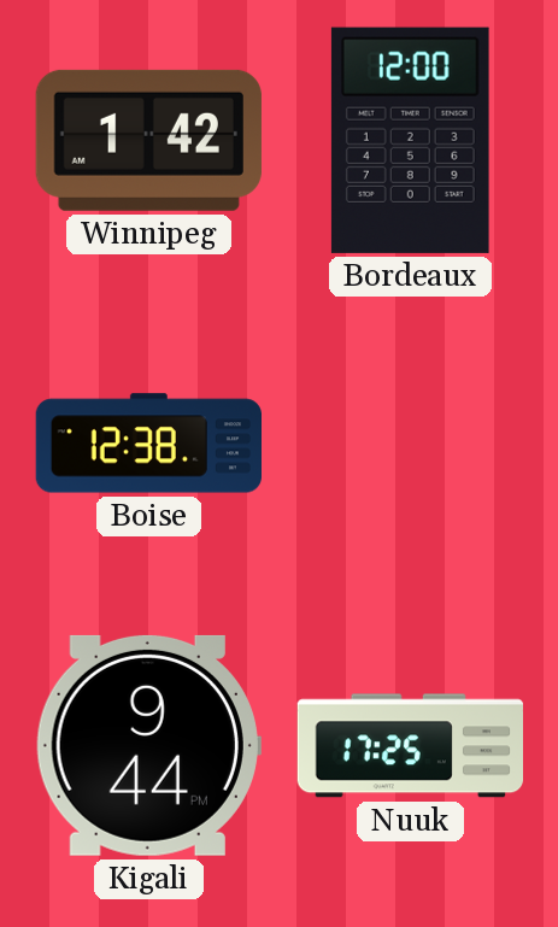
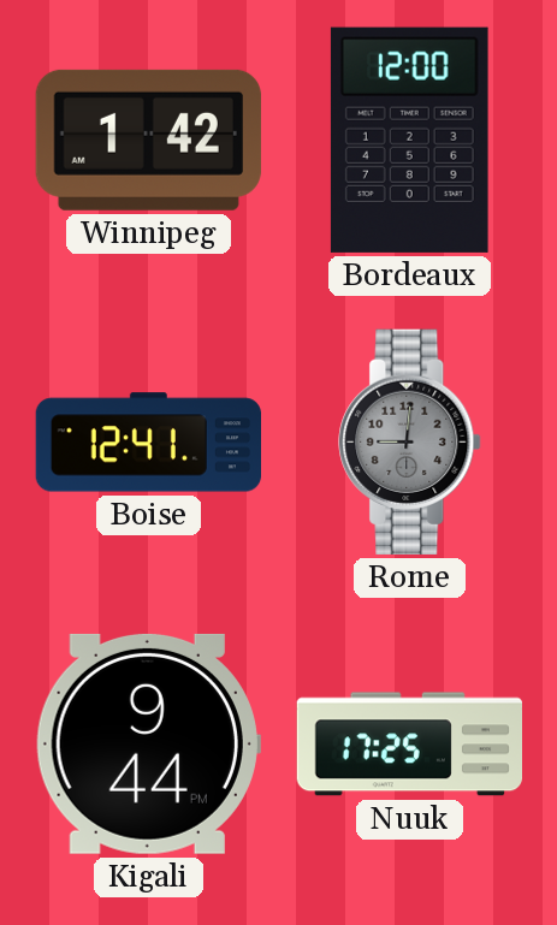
Boise: 12:38 -> 12:41
Rome: none -> 9:01
